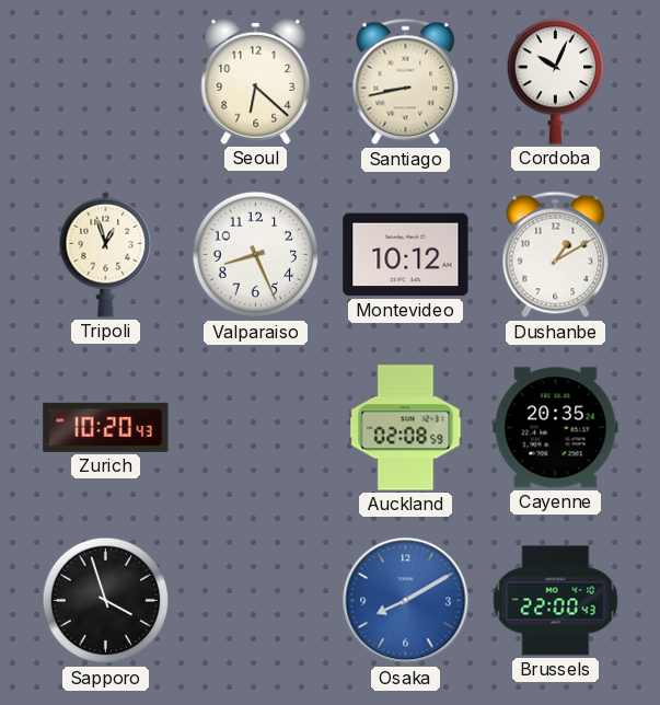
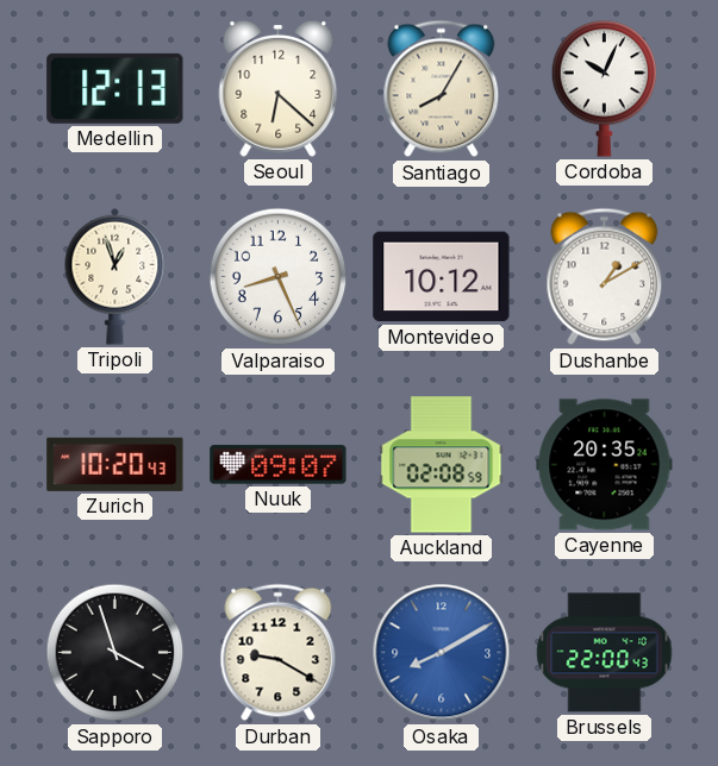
Medellin: none -> 12:13
Santiago: 8:43 -> 8:05
Nuuk: none -> 09:07
Durban: none -> 9:20
